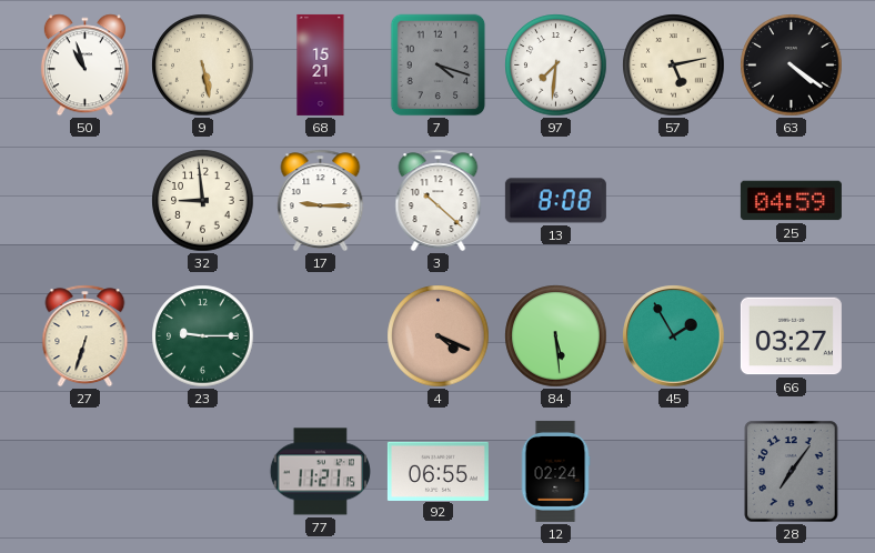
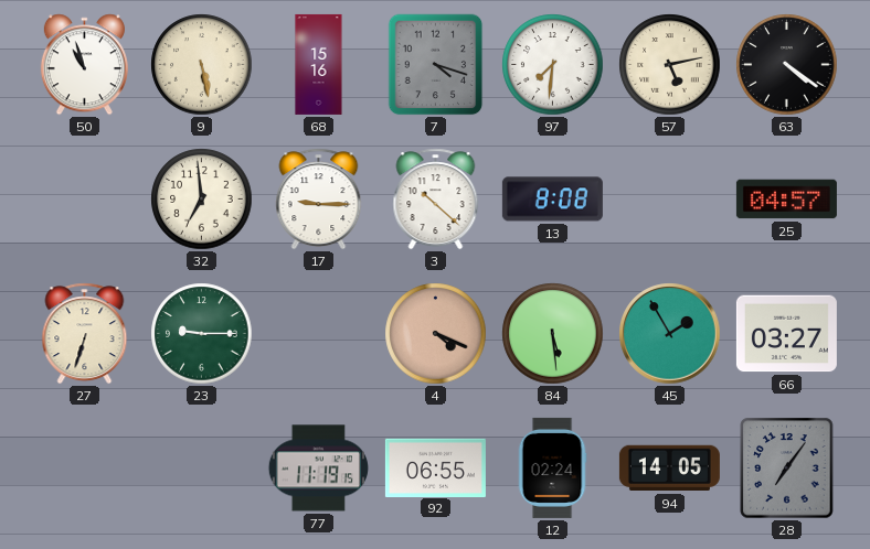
68: 15:21 -> 15:16
32: 8:59 -> 6:59
25: 04:59 -> 04:57
77: 11:21 -> 11:19
94: none -> 14:05
